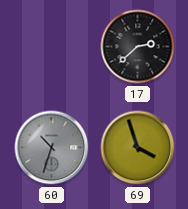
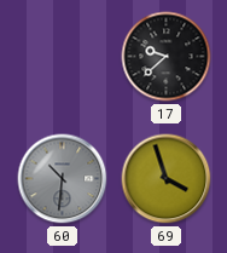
17: 2:38 -> 9:38
60: 10:33 -> 10:31
